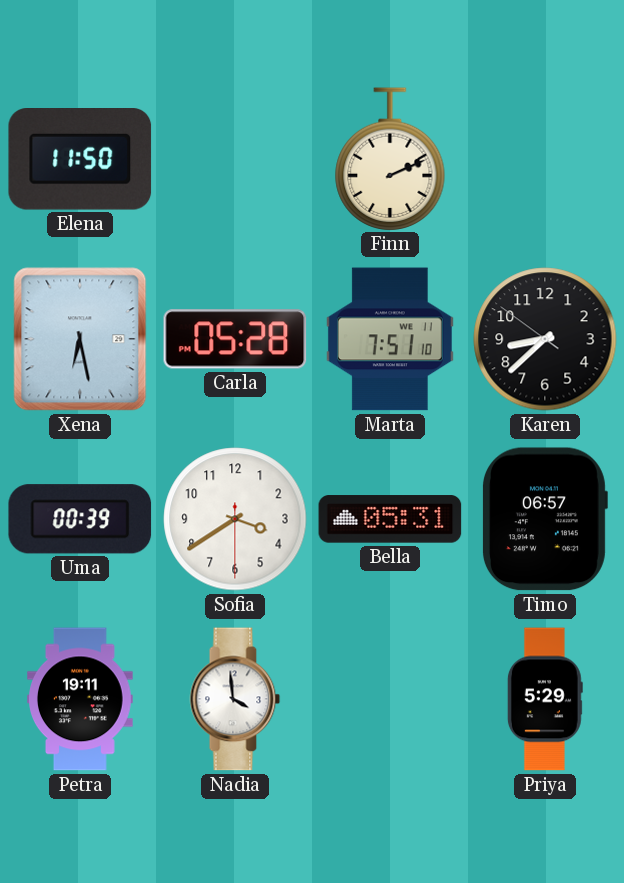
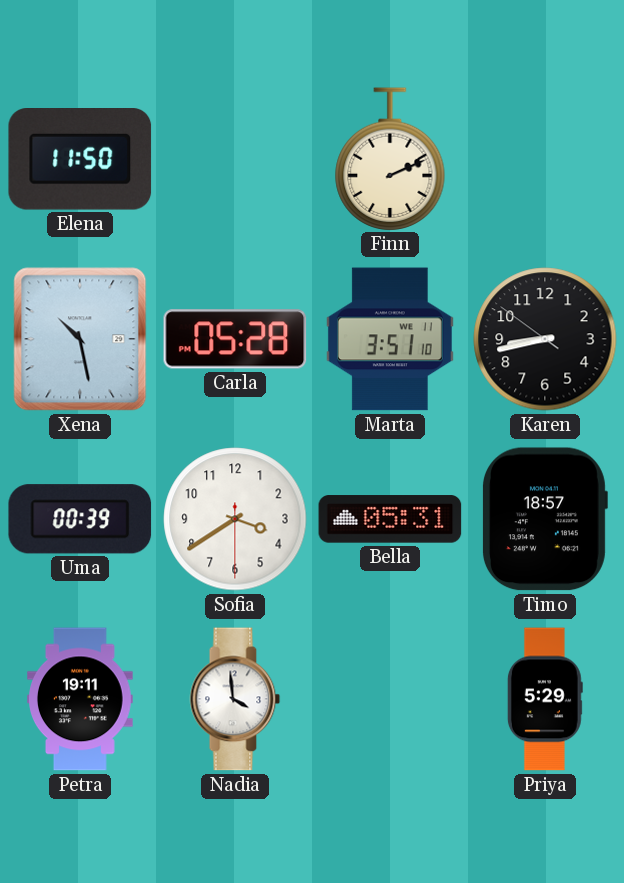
Xena: 6:28 -> 10:28
Marta: 7:51 -> 3:51
Karen: 8:37 -> 8:42
Timo: 06:57 -> 18:57
